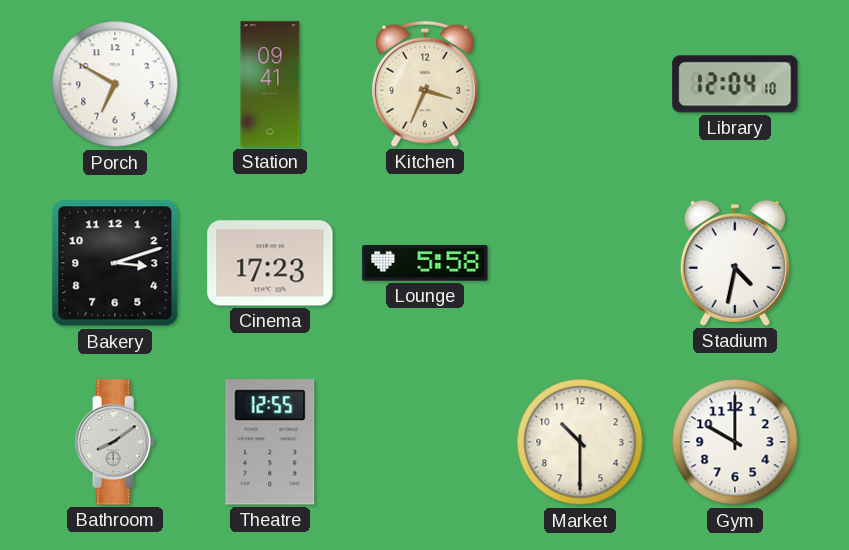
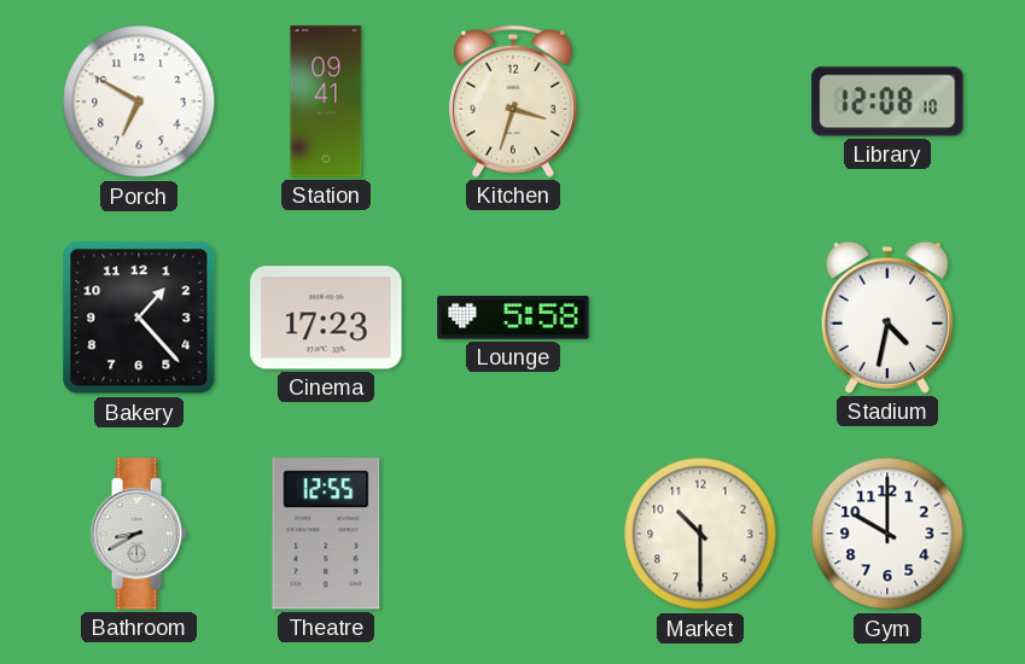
Kitchen: 3:34 -> 3:33
Library: 12:04 -> 12:08
Bakery: 3:12 -> 1:23
Bathroom: 8:09 -> 8:40
